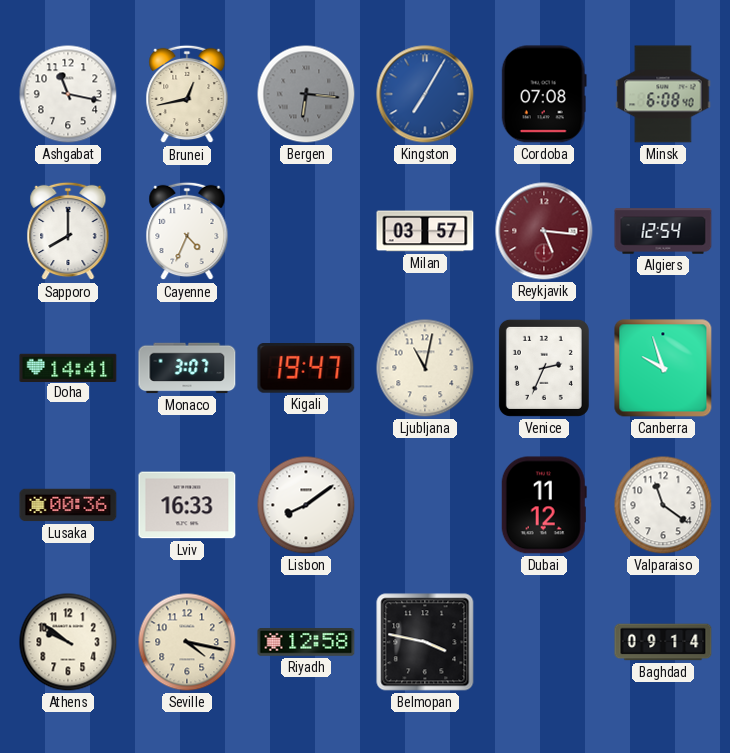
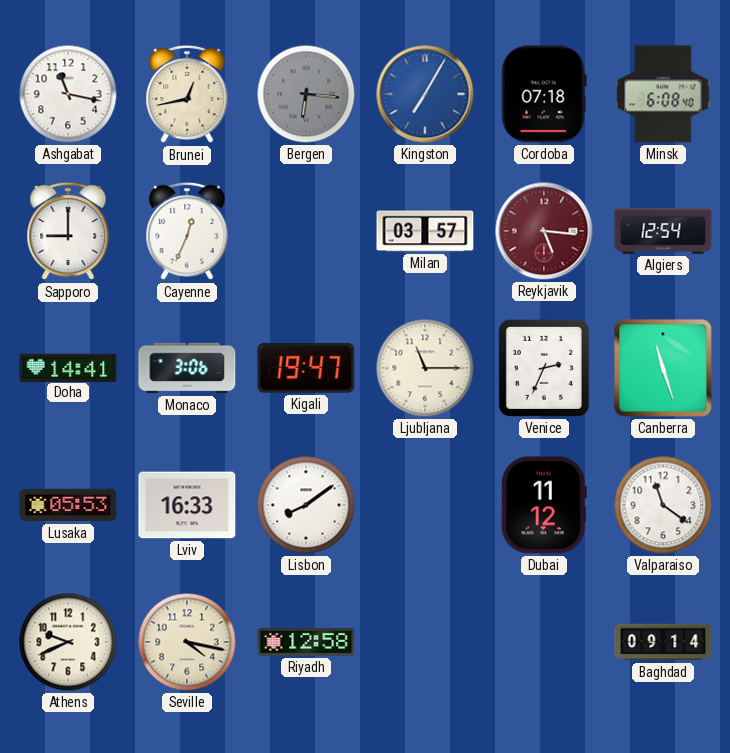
Cordoba: 07:08 -> 07:18
Sapporo: 8:00 -> 9:00
Cayenne: 4:34 -> 12:34
Monaco: 3:07 -> 3:06
Ljubljana: 11:02 -> 11:15
Canberra: 9:57 -> 11:27
Lusaka: 00:36 -> 05:53
Athens: 9:51 -> 9:41
Belmopan: 3:47 -> none
